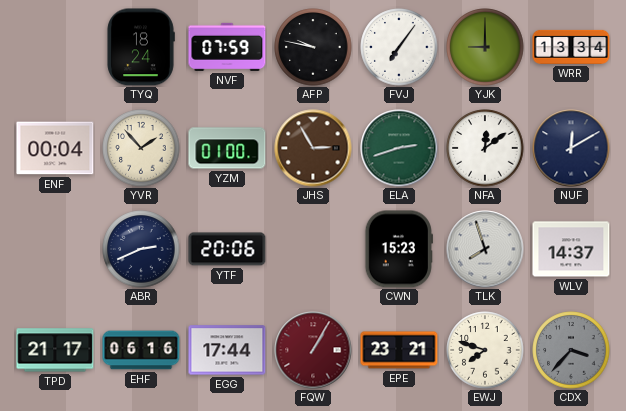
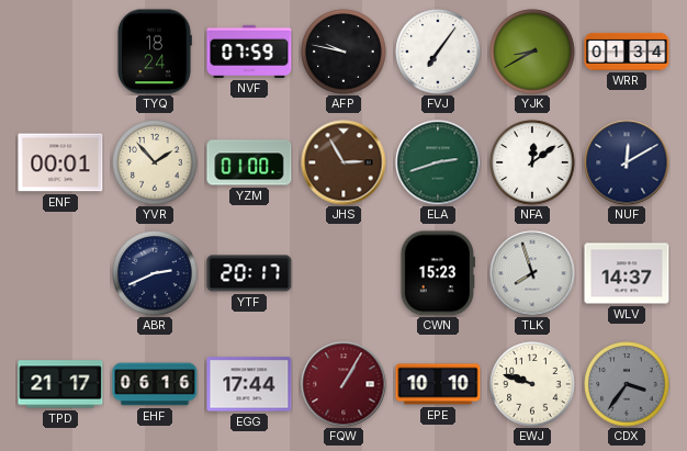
YJK: 9:00 -> 8:40
WRR: 13:34 -> 01:34
ENF: 00:04 -> 00:01
YTF: 20:06 -> 20:17
EPE: 23:21 -> 10:10
EWJ: 7:48 -> 9:48
CDX: 3:37 -> 3:36
